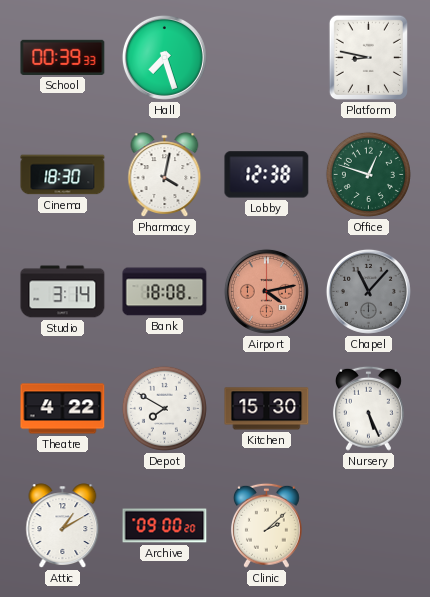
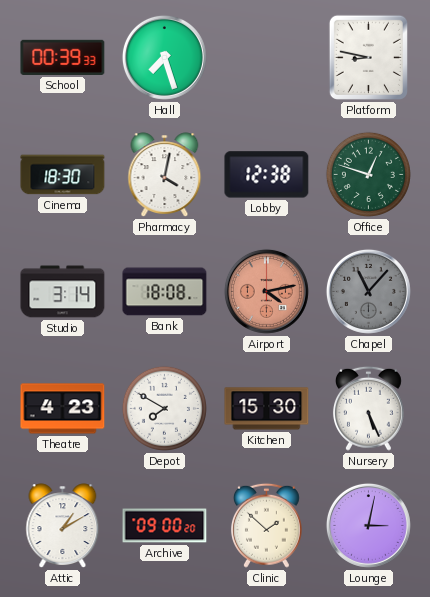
Theatre: 4:22 -> 4:23
Clinic: 2:08 -> 1:52
Lounge: none -> 3:02
